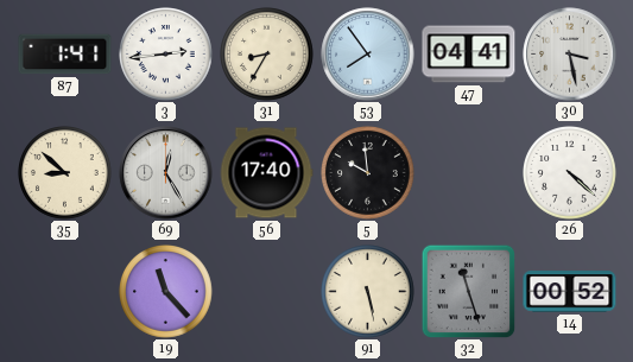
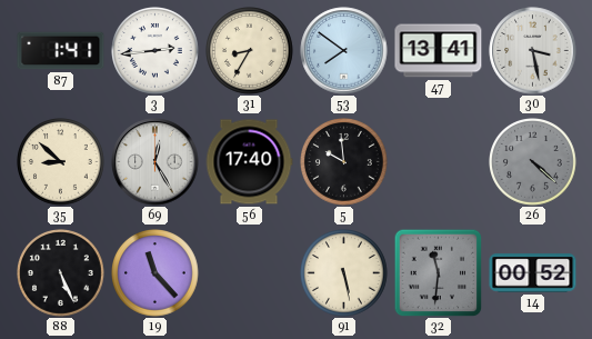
53: 7:54 -> 7:51
47: 04:41 -> 13:41
26 dial: white -> grey
88: none -> 5:26
32: 11:27 -> 11:31
